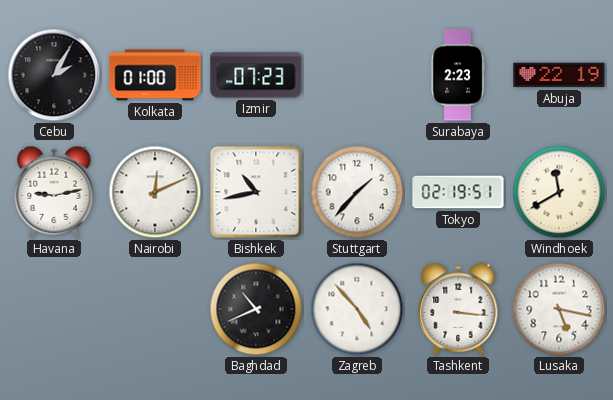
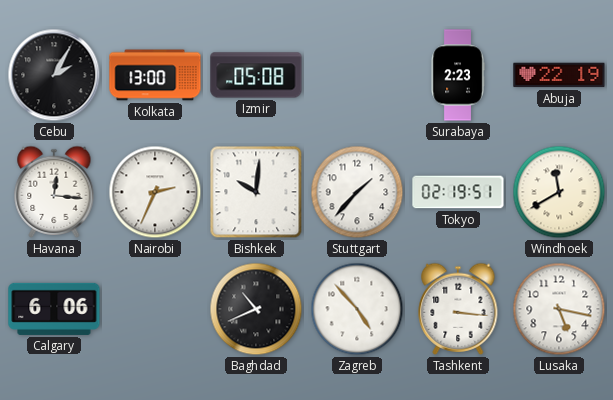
Kolkata: 01:00 -> 13:00
Izmir: 07:23 -> 05:08
Havana: 9:13 -> 12:16
Nairobi: 12:11 -> 2:34
Bishkek: 10:43 -> 10:01
Calgary: none -> 6:06
